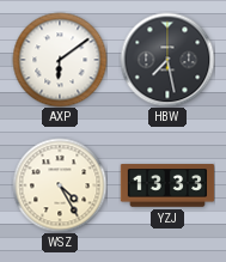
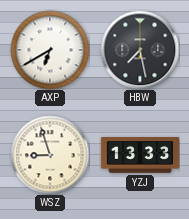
AXP: 6:09 -> 6:40
WSZ: 4:25 -> 8:57
